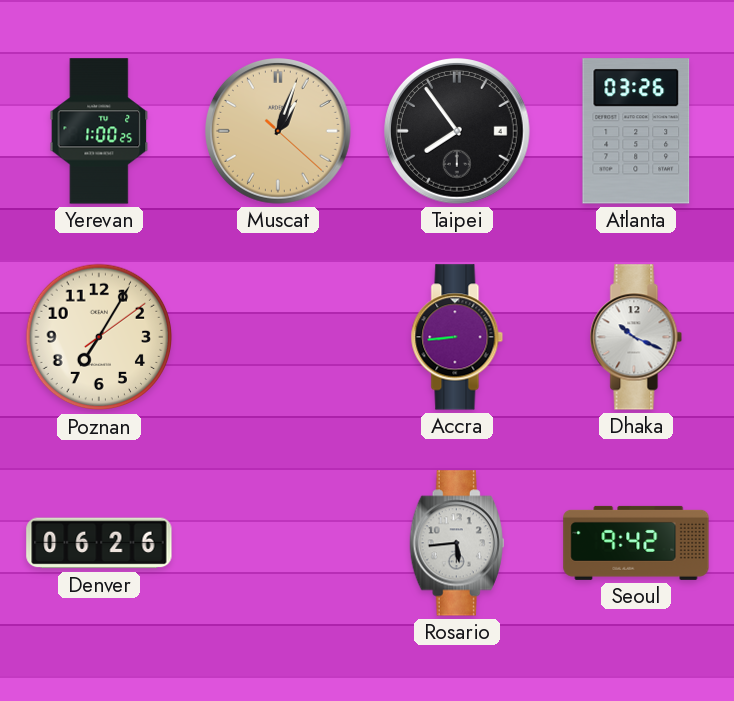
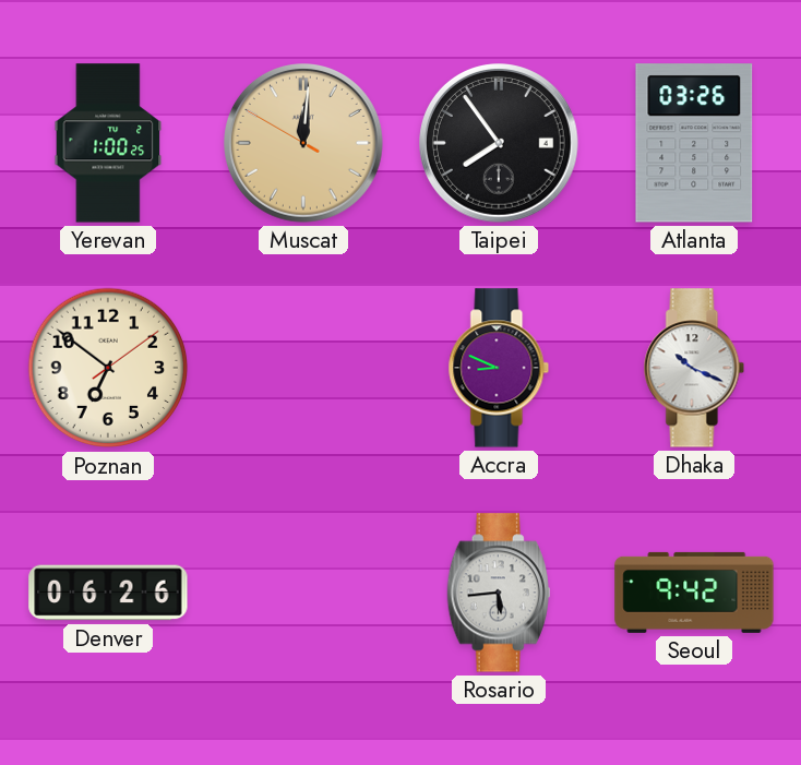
Muscat: 1:03 -> 12:00
Poznan: 7:05 -> 6:51
Accra: 8:44 -> 8:49
